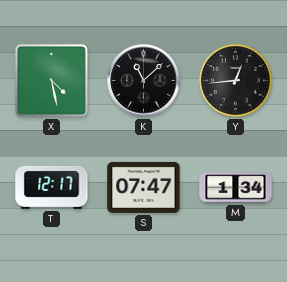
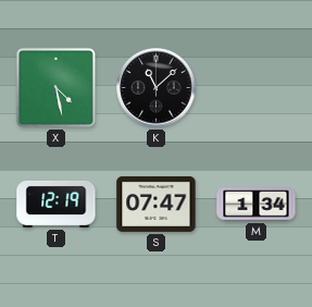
Y: 12:44 -> none
T: 12:17 -> 12:19
